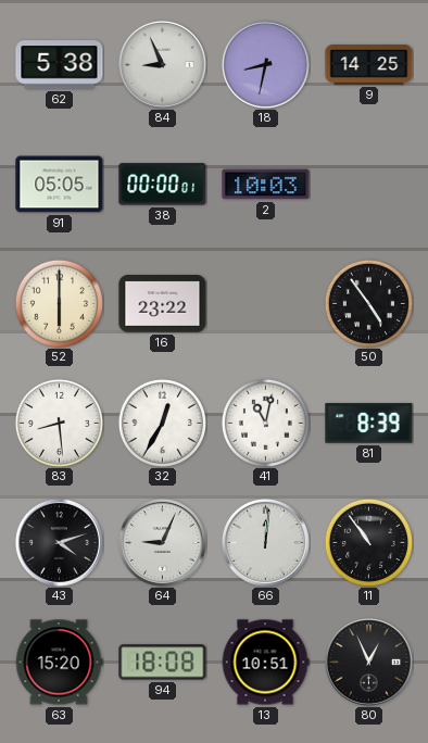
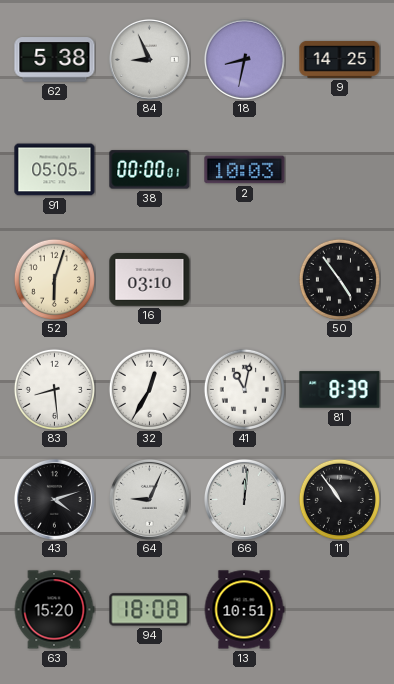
52: 6:00 -> 6:03
16: 23:22 -> 03:10
80: 12:56 -> none
